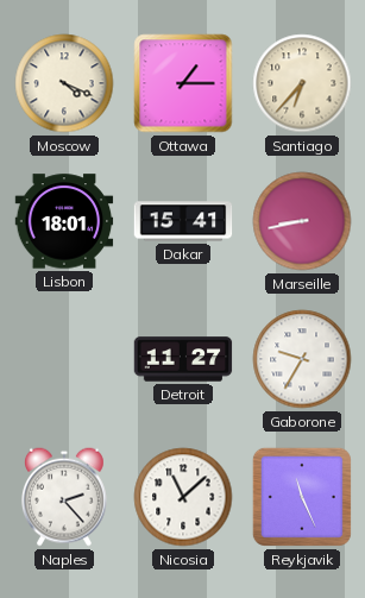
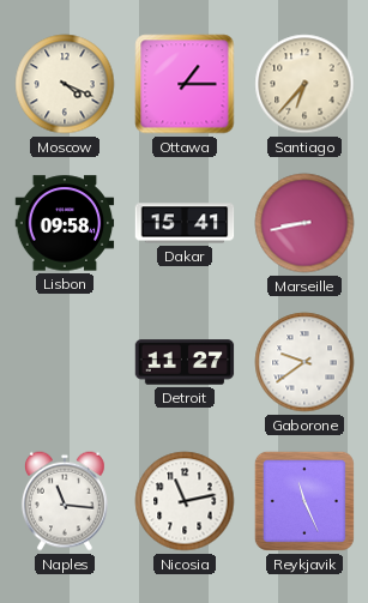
Lisbon: 18:01 -> 09:58
Gaborone: 9:35 -> 9:39
Naples: 2:23 -> 11:16
Nicosia: 11:08 -> 11:13
